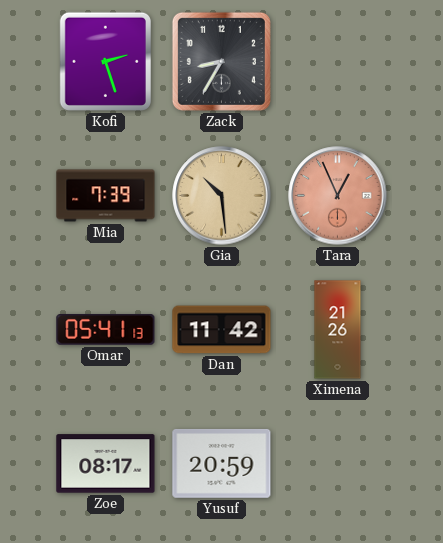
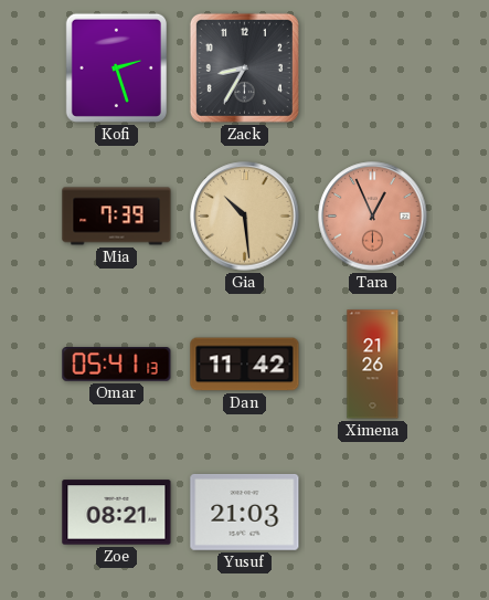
Zoe: 08:17 -> 08:21
Yusuf: 20:59 -> 21:03
